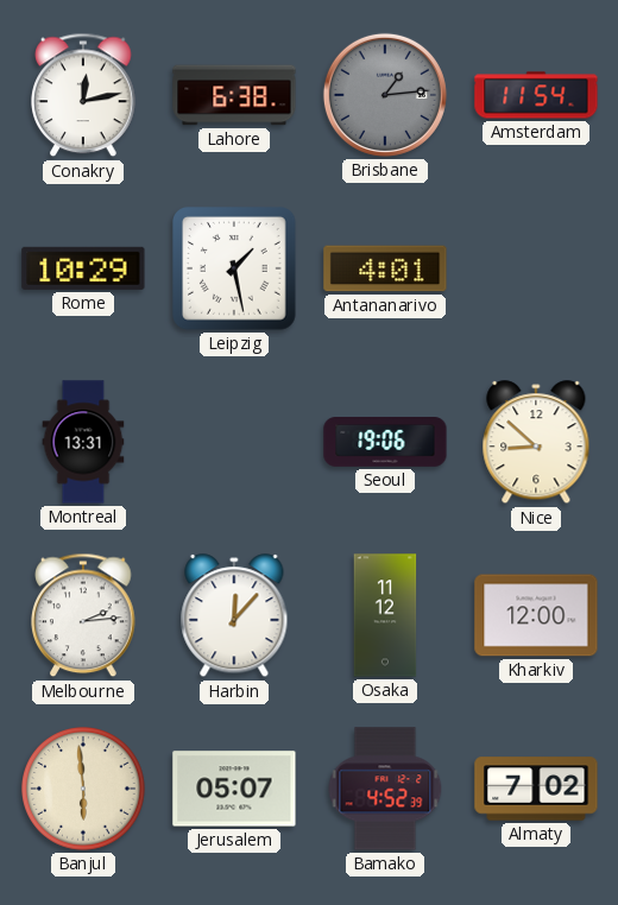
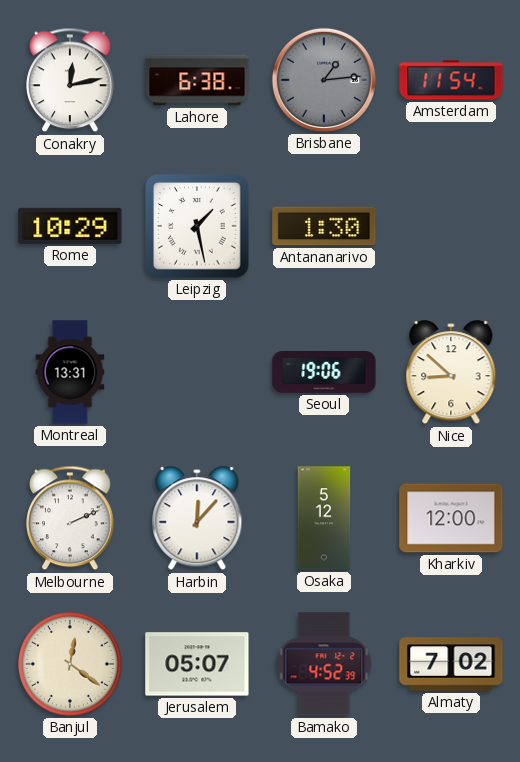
Antananarivo: 4:01 -> 1:30
Melbourne: 2:14 -> 2:11
Osaka: 11:12 -> 5:12
Banjul: 5:59 -> 12:21
